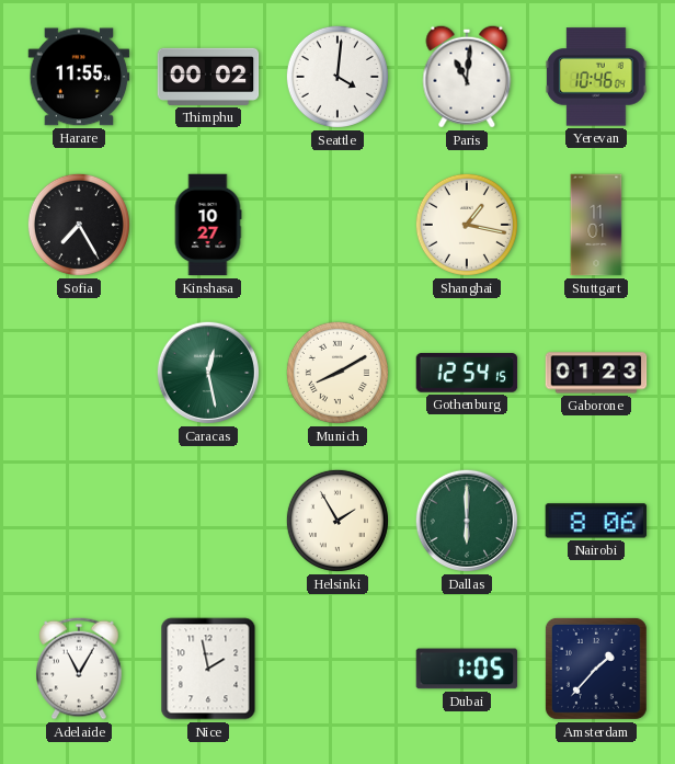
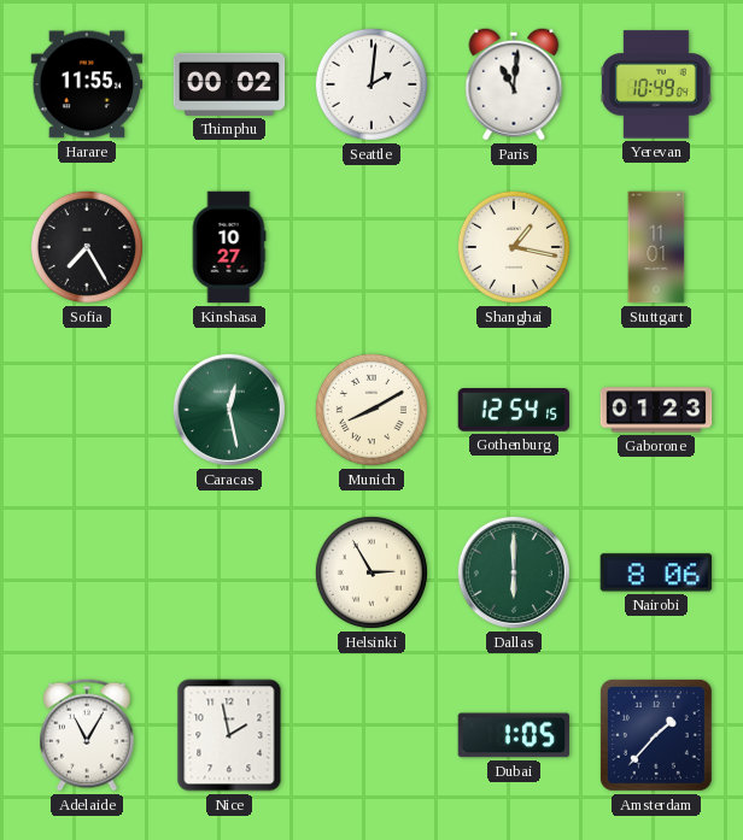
Seattle: 4:01 -> 2:01
Yerevan: 10:46 -> 10:49
Helsinki: 1:55 -> 2:55
